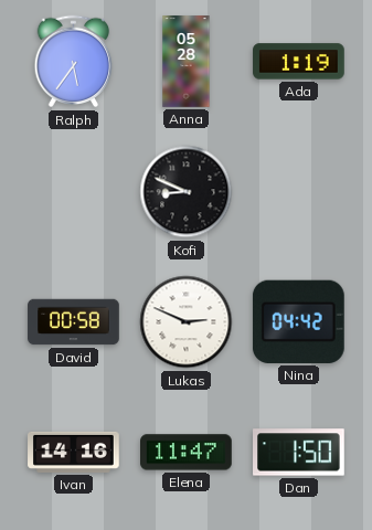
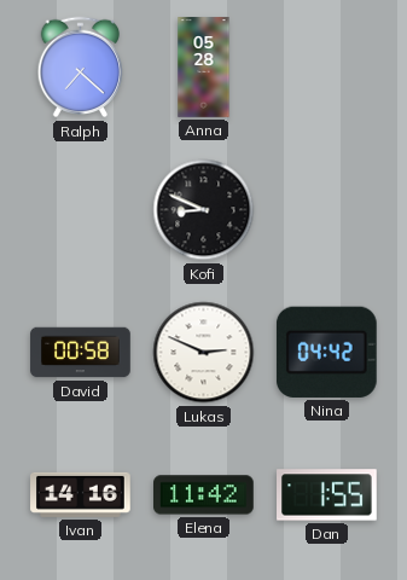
Ralph: 5:36 -> 7:22
Ada: 1:19 -> none
Elena: 11:47 -> 11:42
Dan: 1:50 -> 1:55
